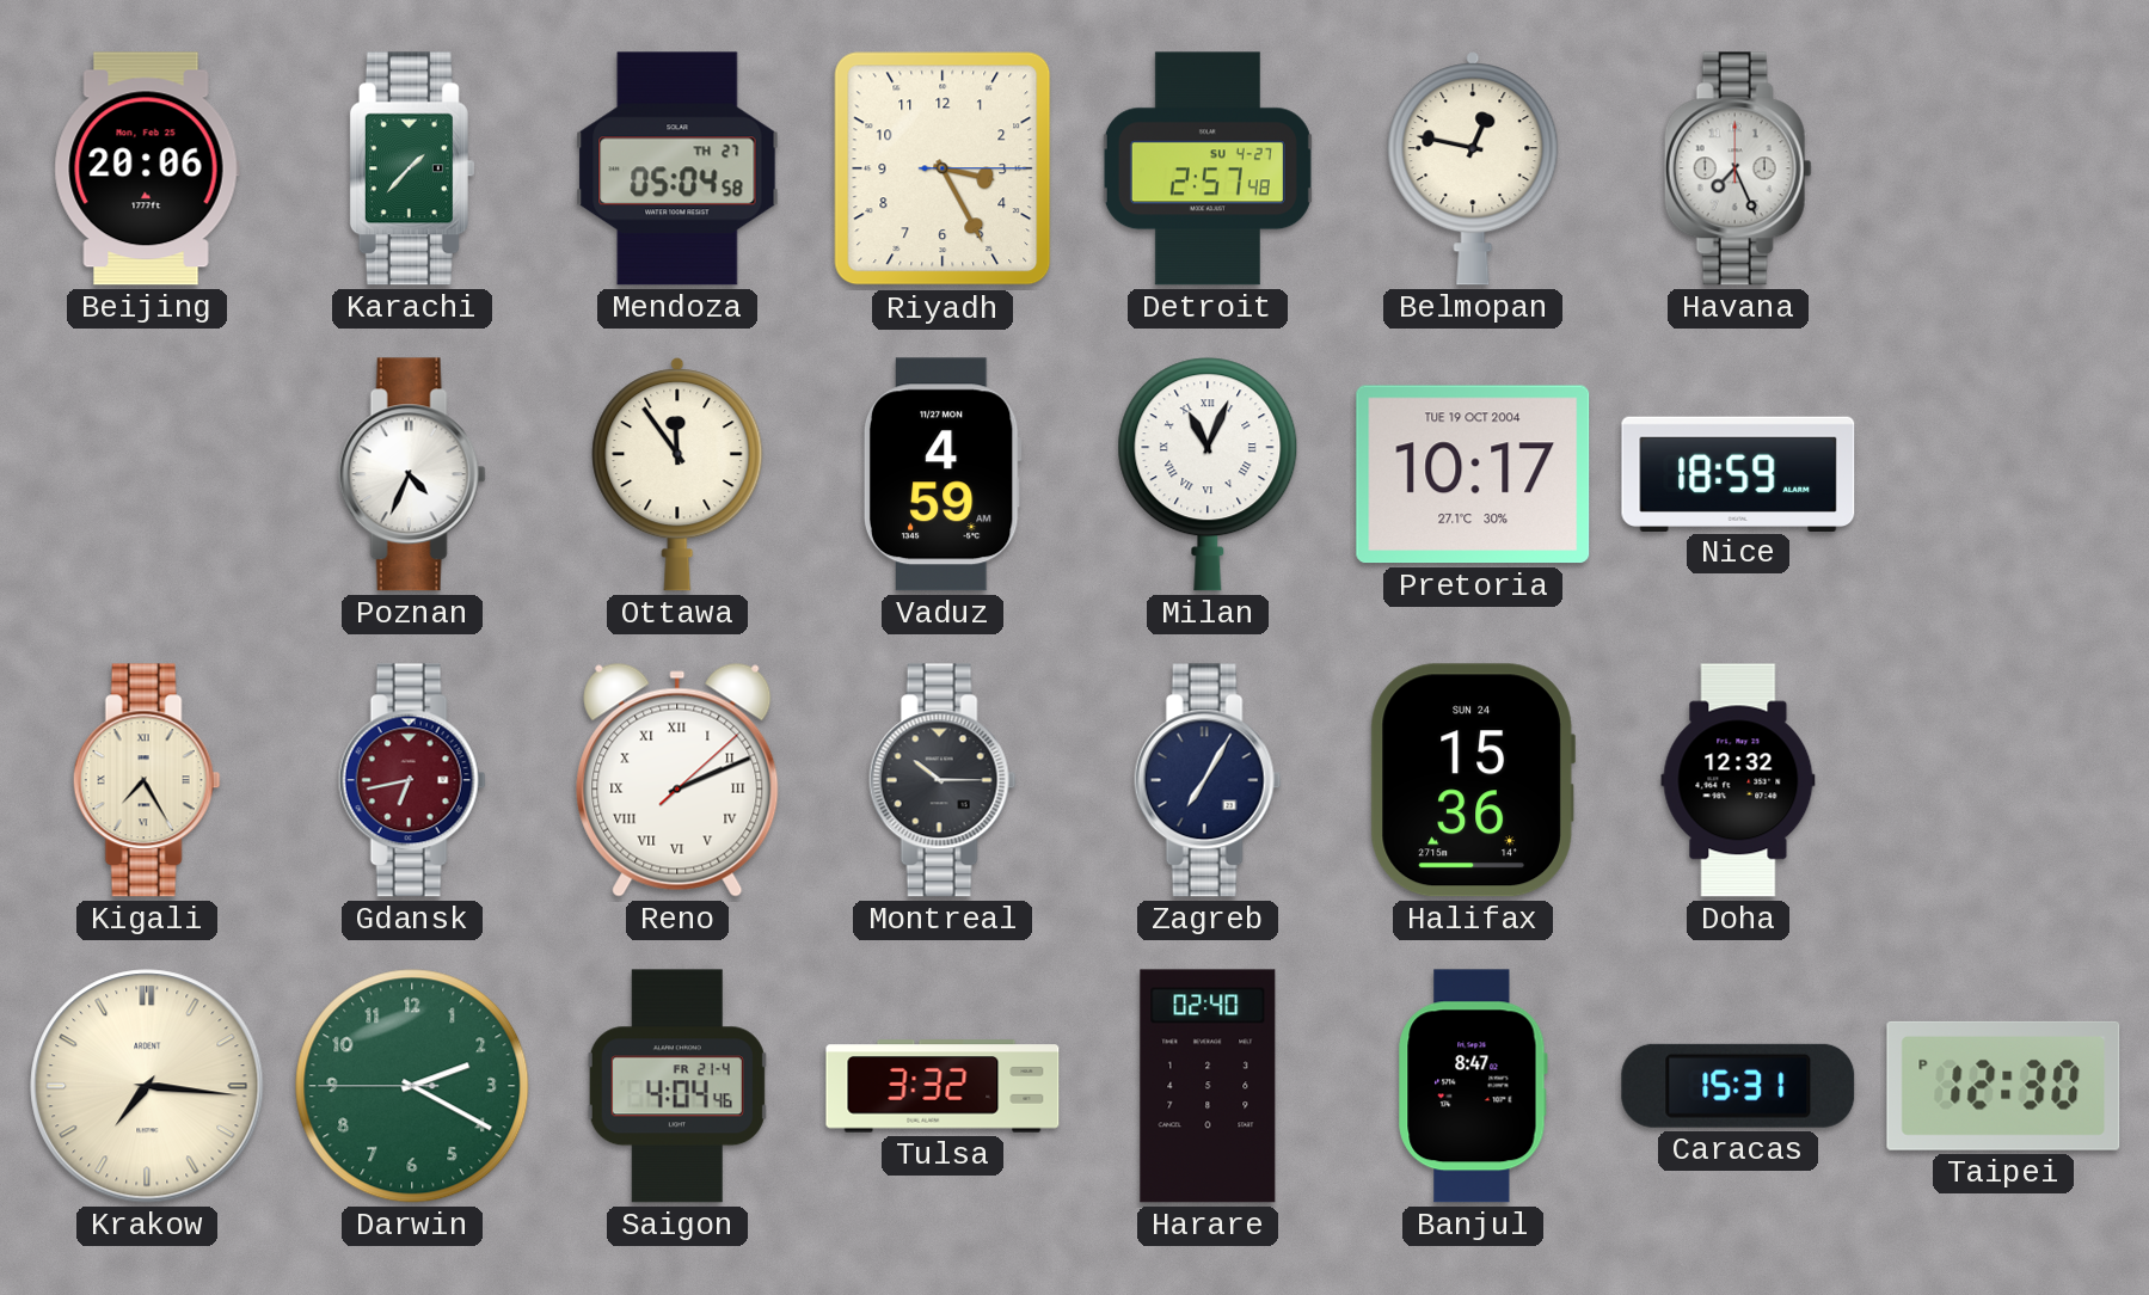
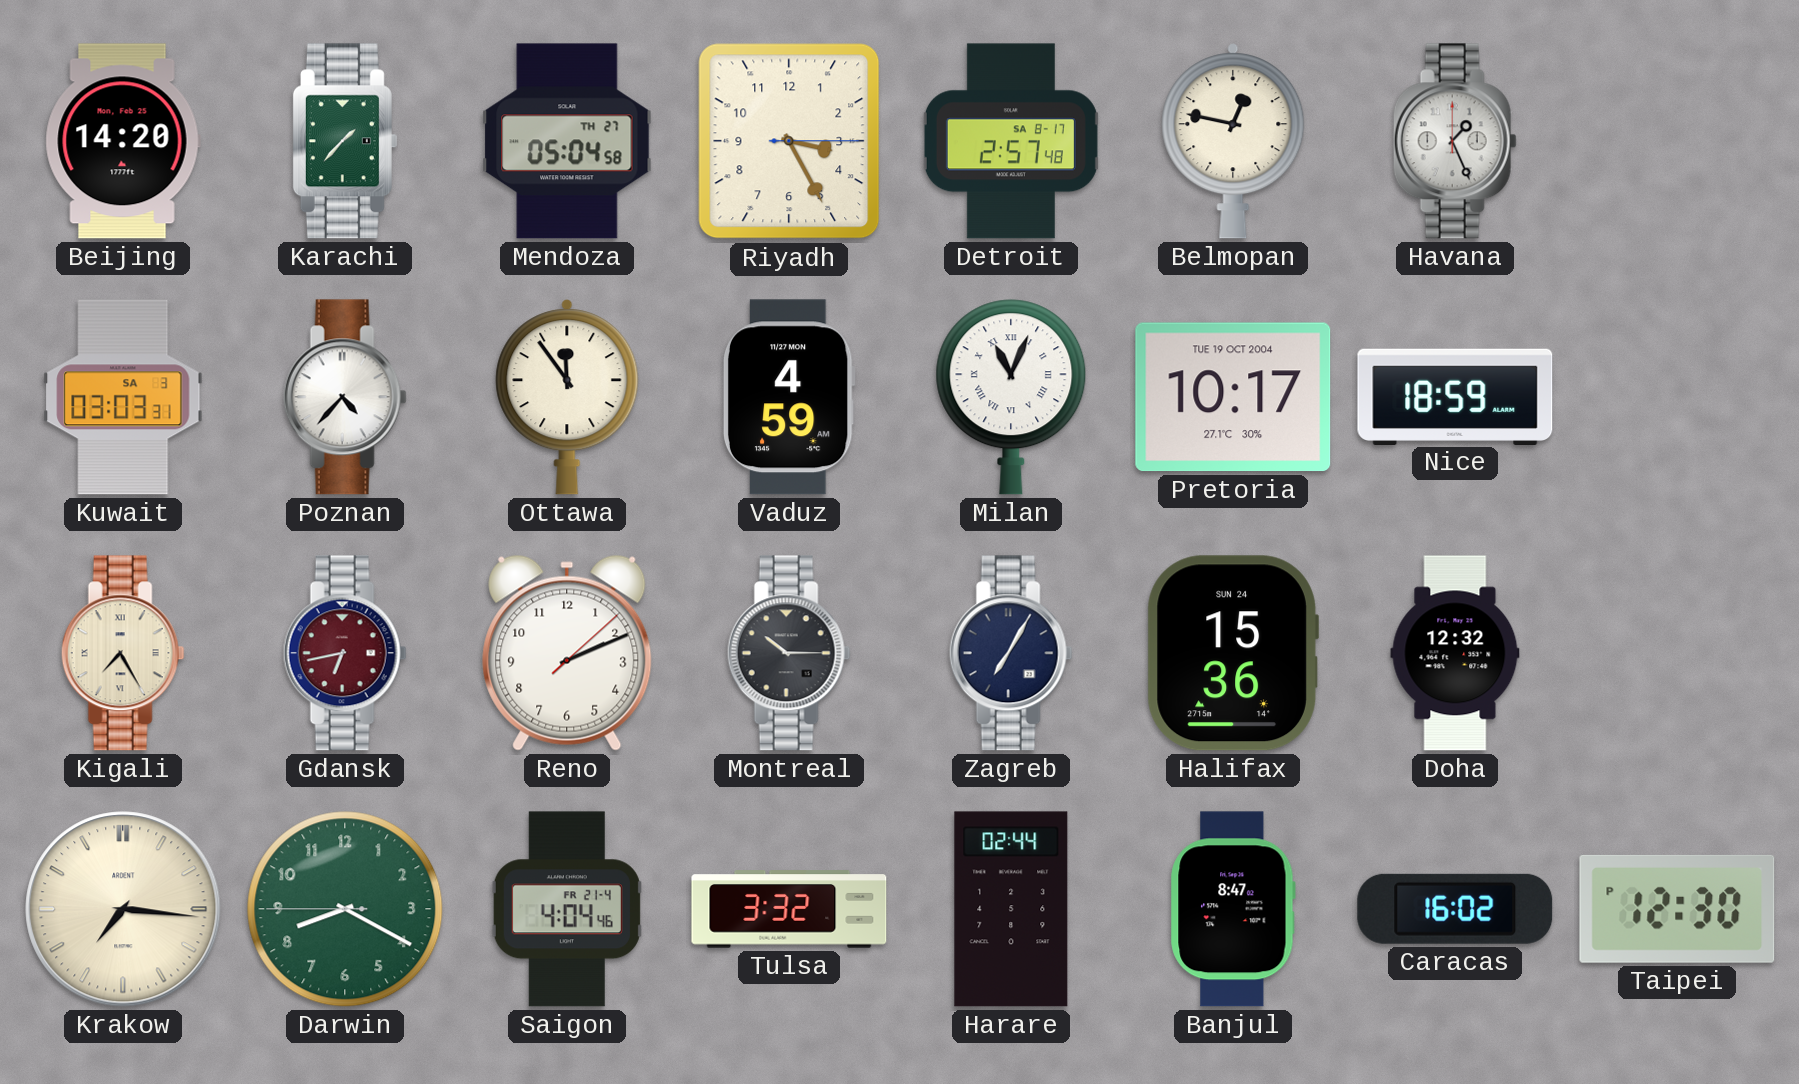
Beijing: 20:06 -> 14:20
Detroit date: SU 4-27 -> SA 8-17
Havana: 7:26 -> 1:26
Kuwait: none -> 03:03
Poznan: 4:34 -> 4:37
Reno numerals: Roman -> Arabic
Darwin: 2:19 -> 8:19
Harare: 02:40 -> 02:44
Caracas: 15:31 -> 16:02
